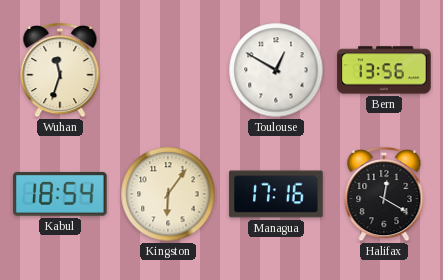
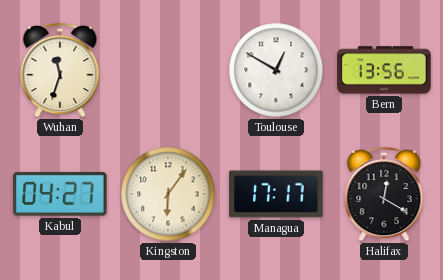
Kabul: 18:54 -> 04:27
Managua: 17:16 -> 17:17
